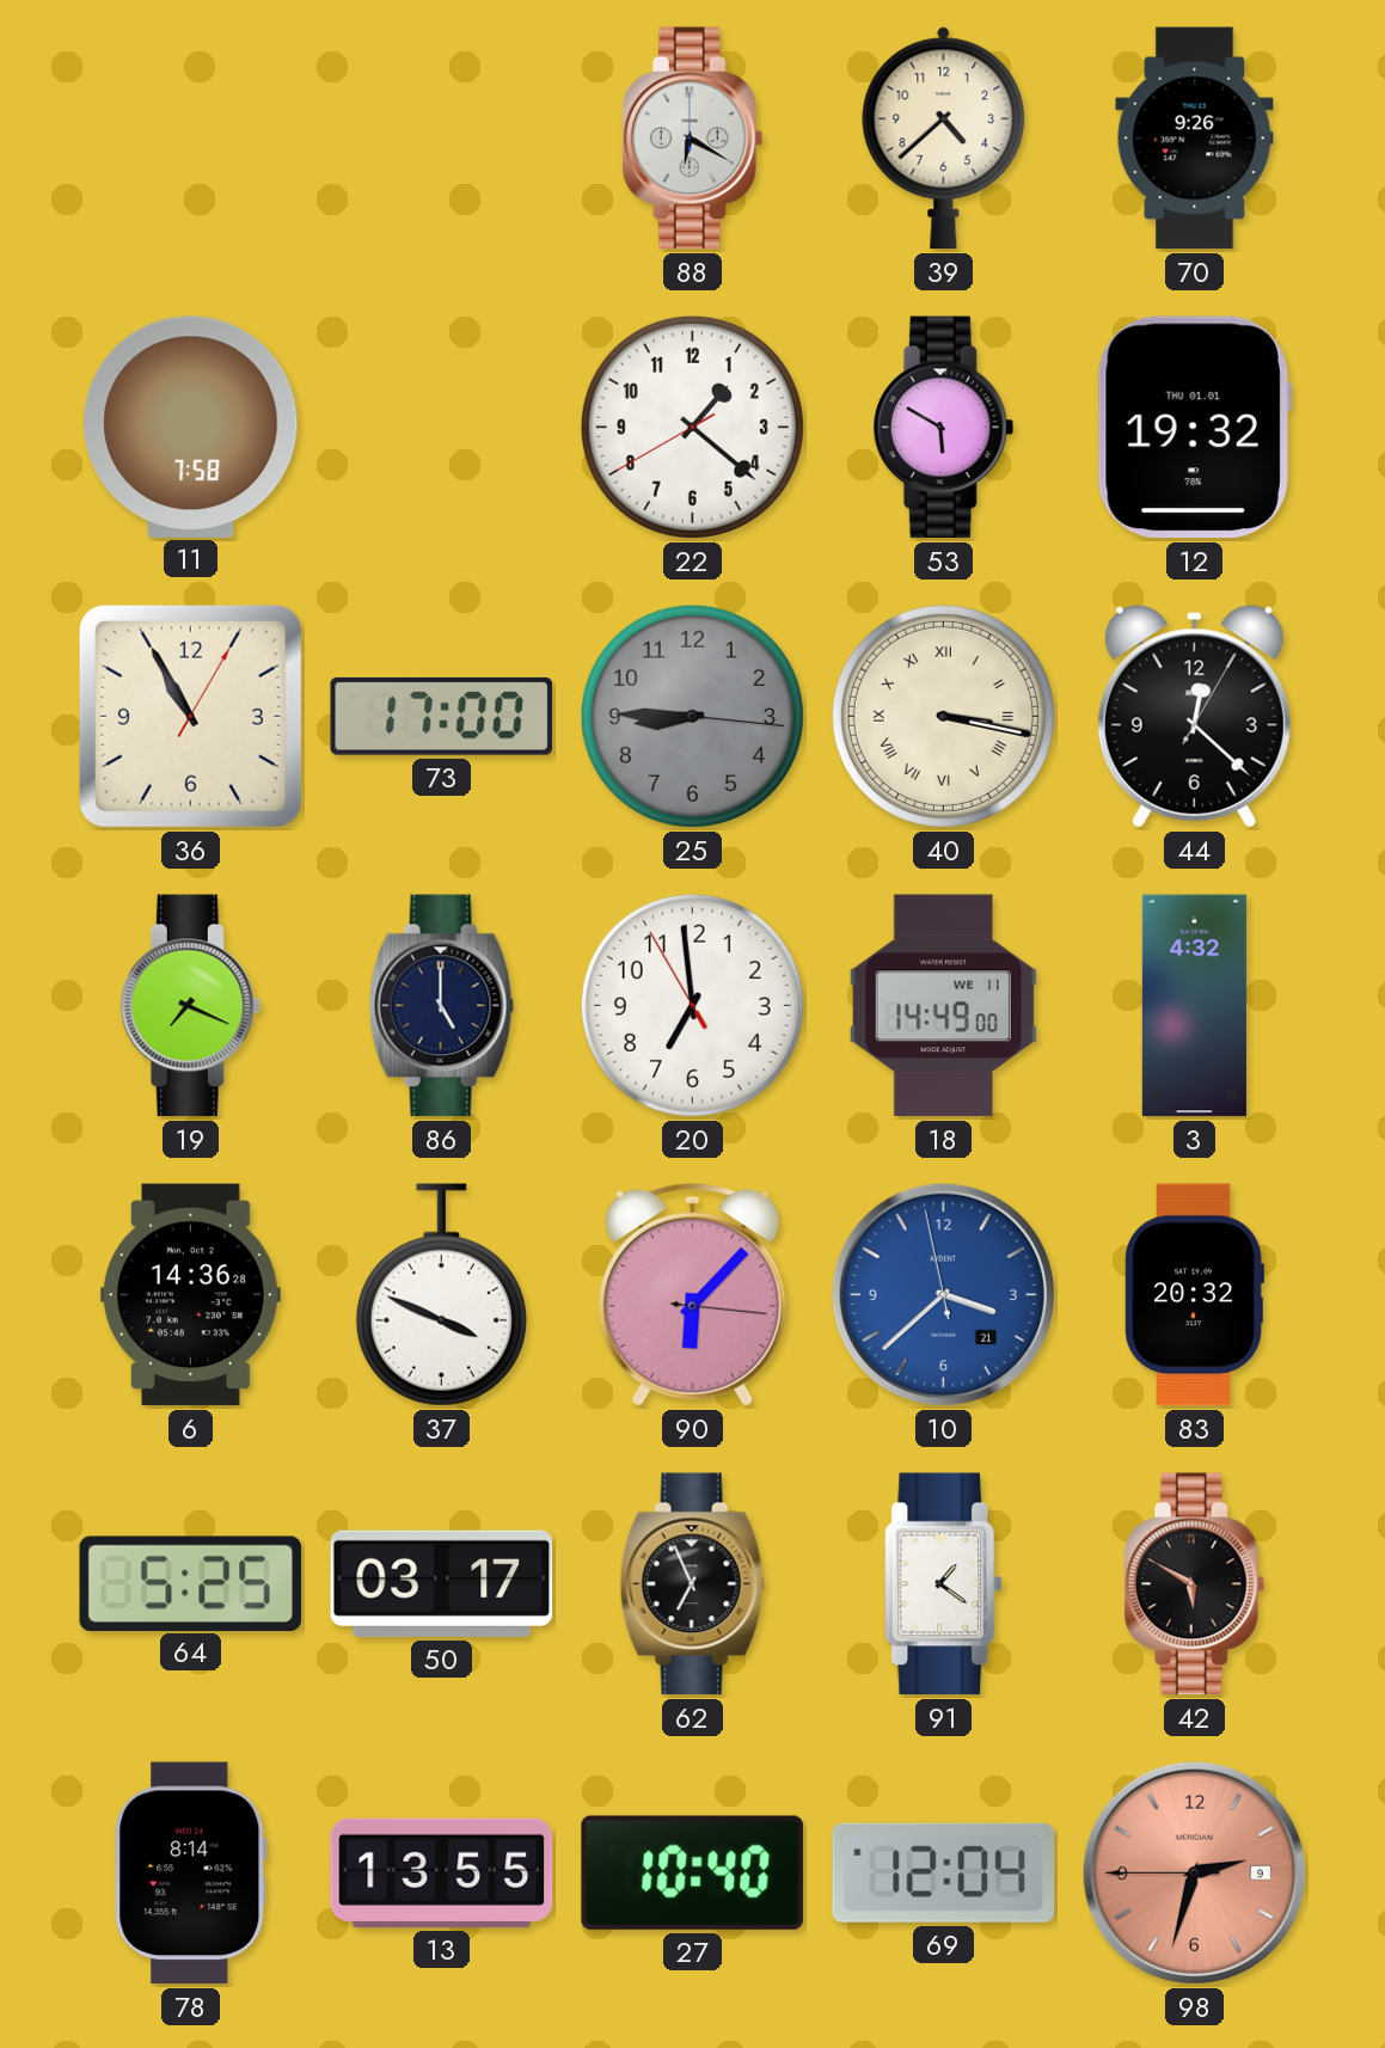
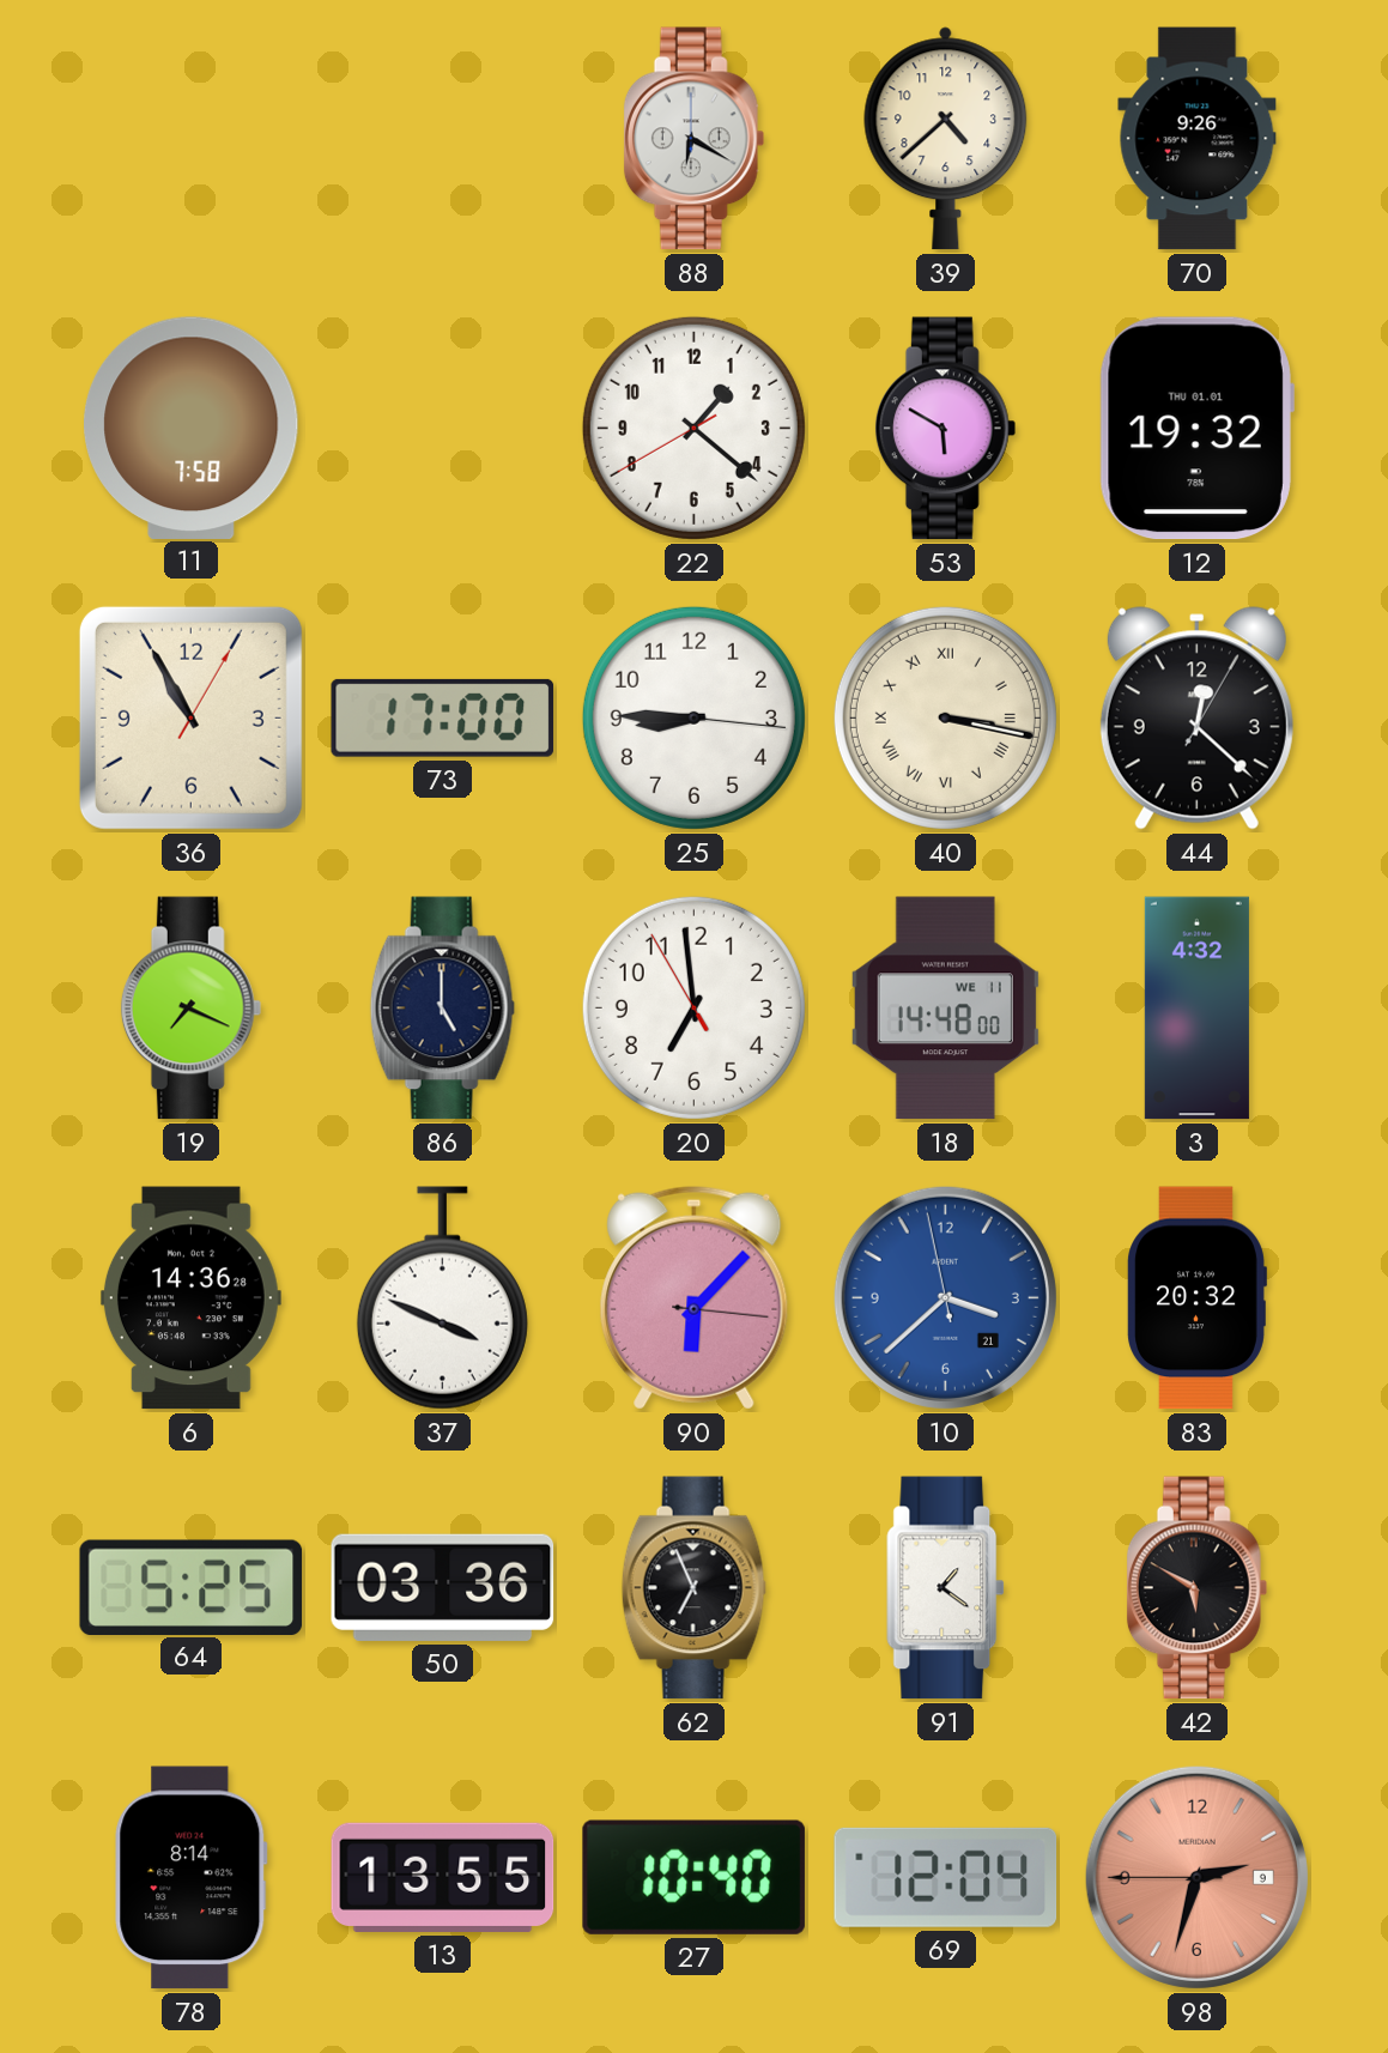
25 dial: grey -> white
18: 14:49 -> 14:48
50: 03:17 -> 03:36
